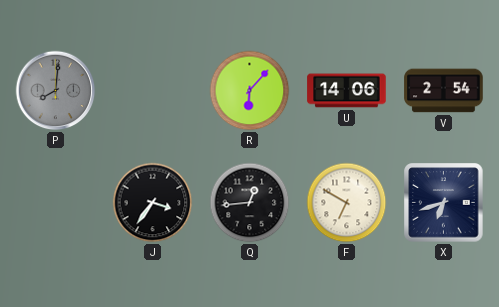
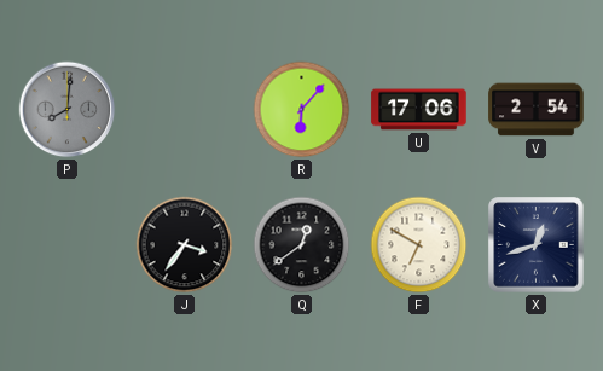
U: 14:06 -> 17:06
Q: 12:44 -> 12:39
X: 6:42 -> 12:42
